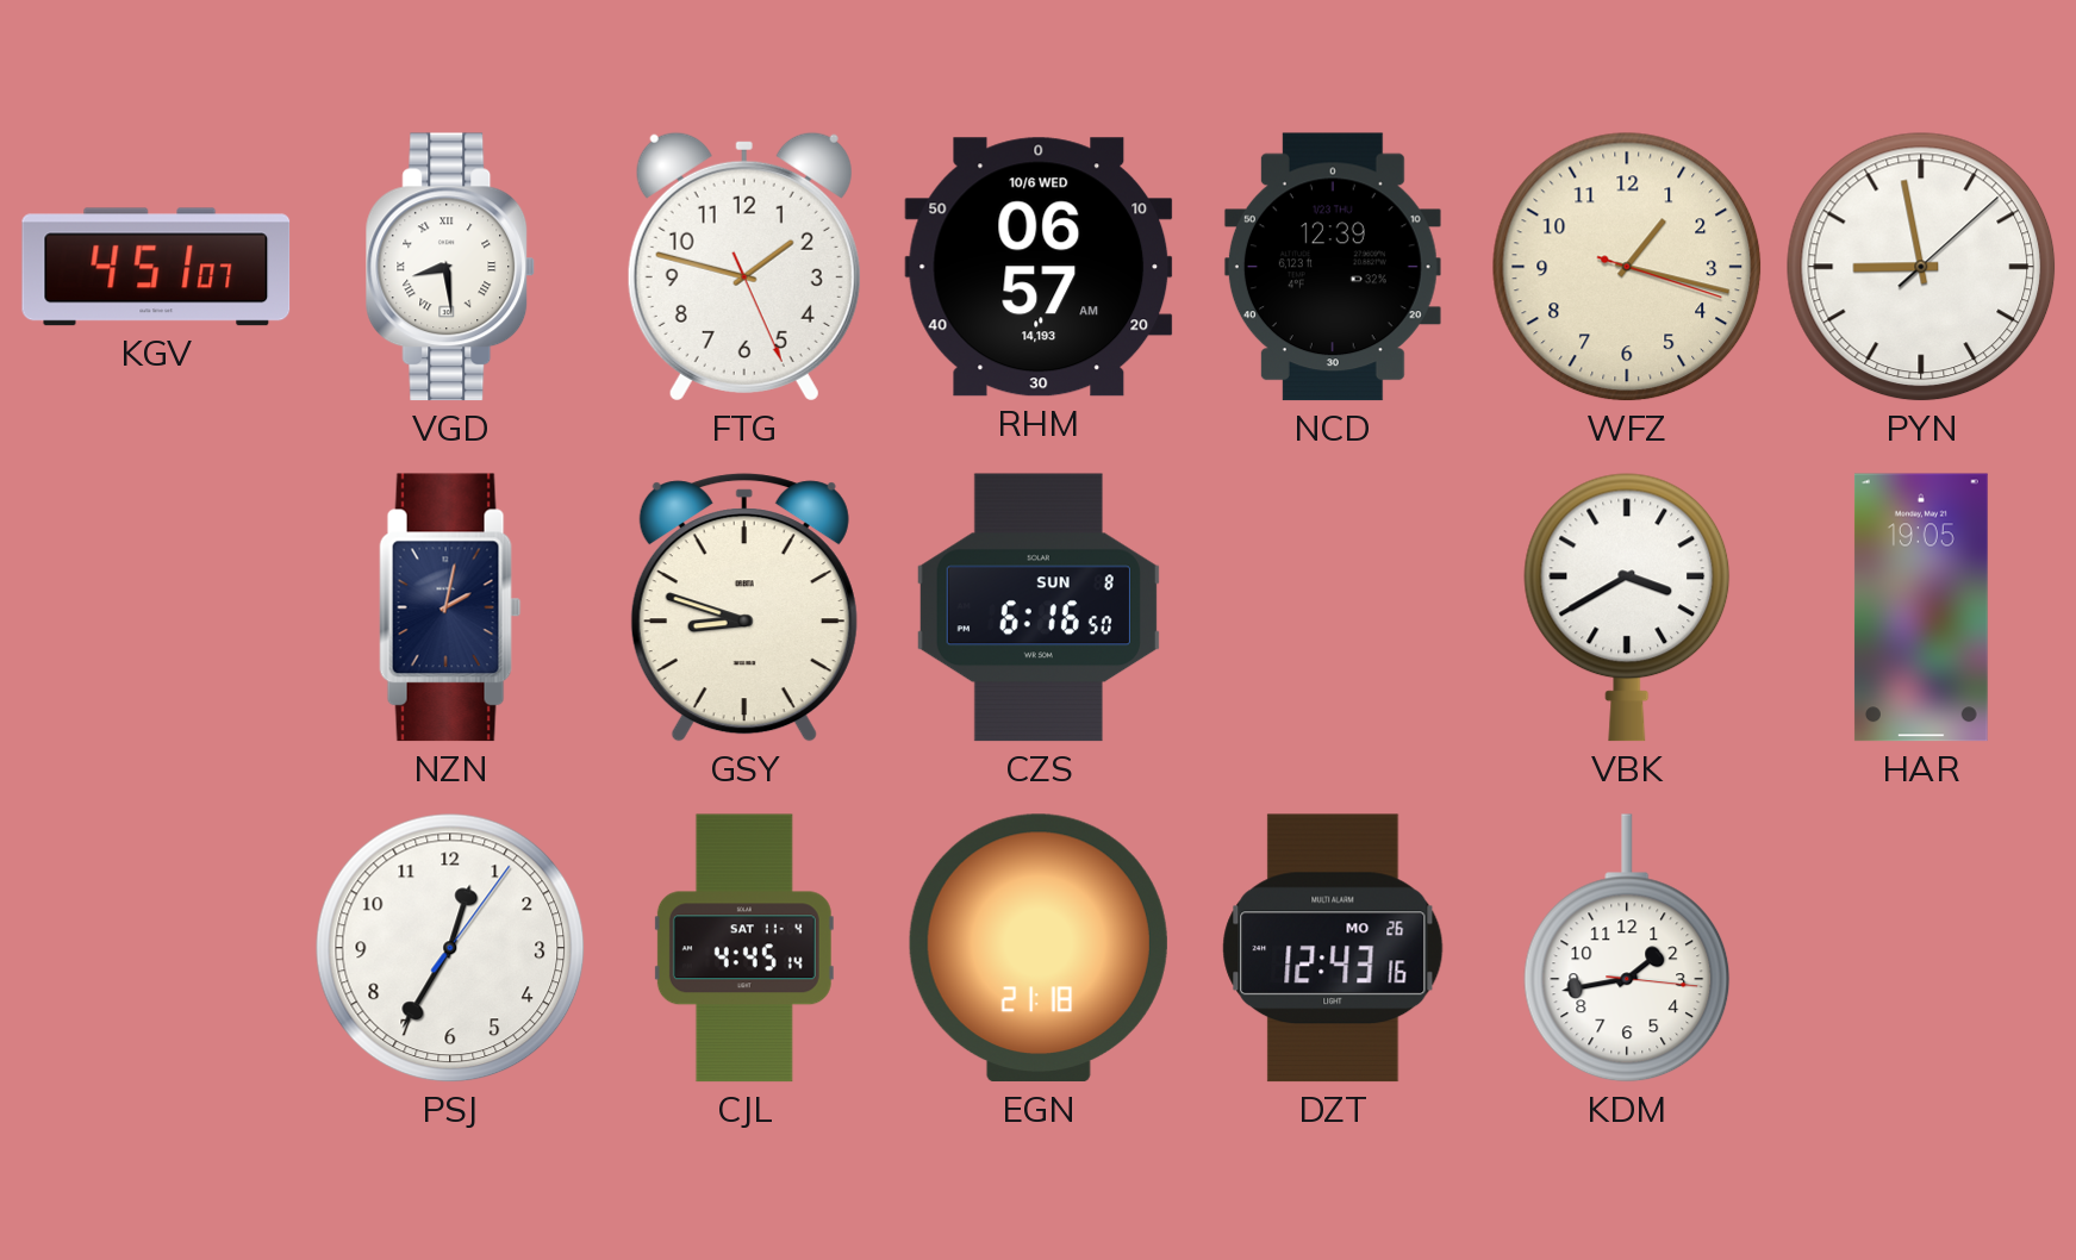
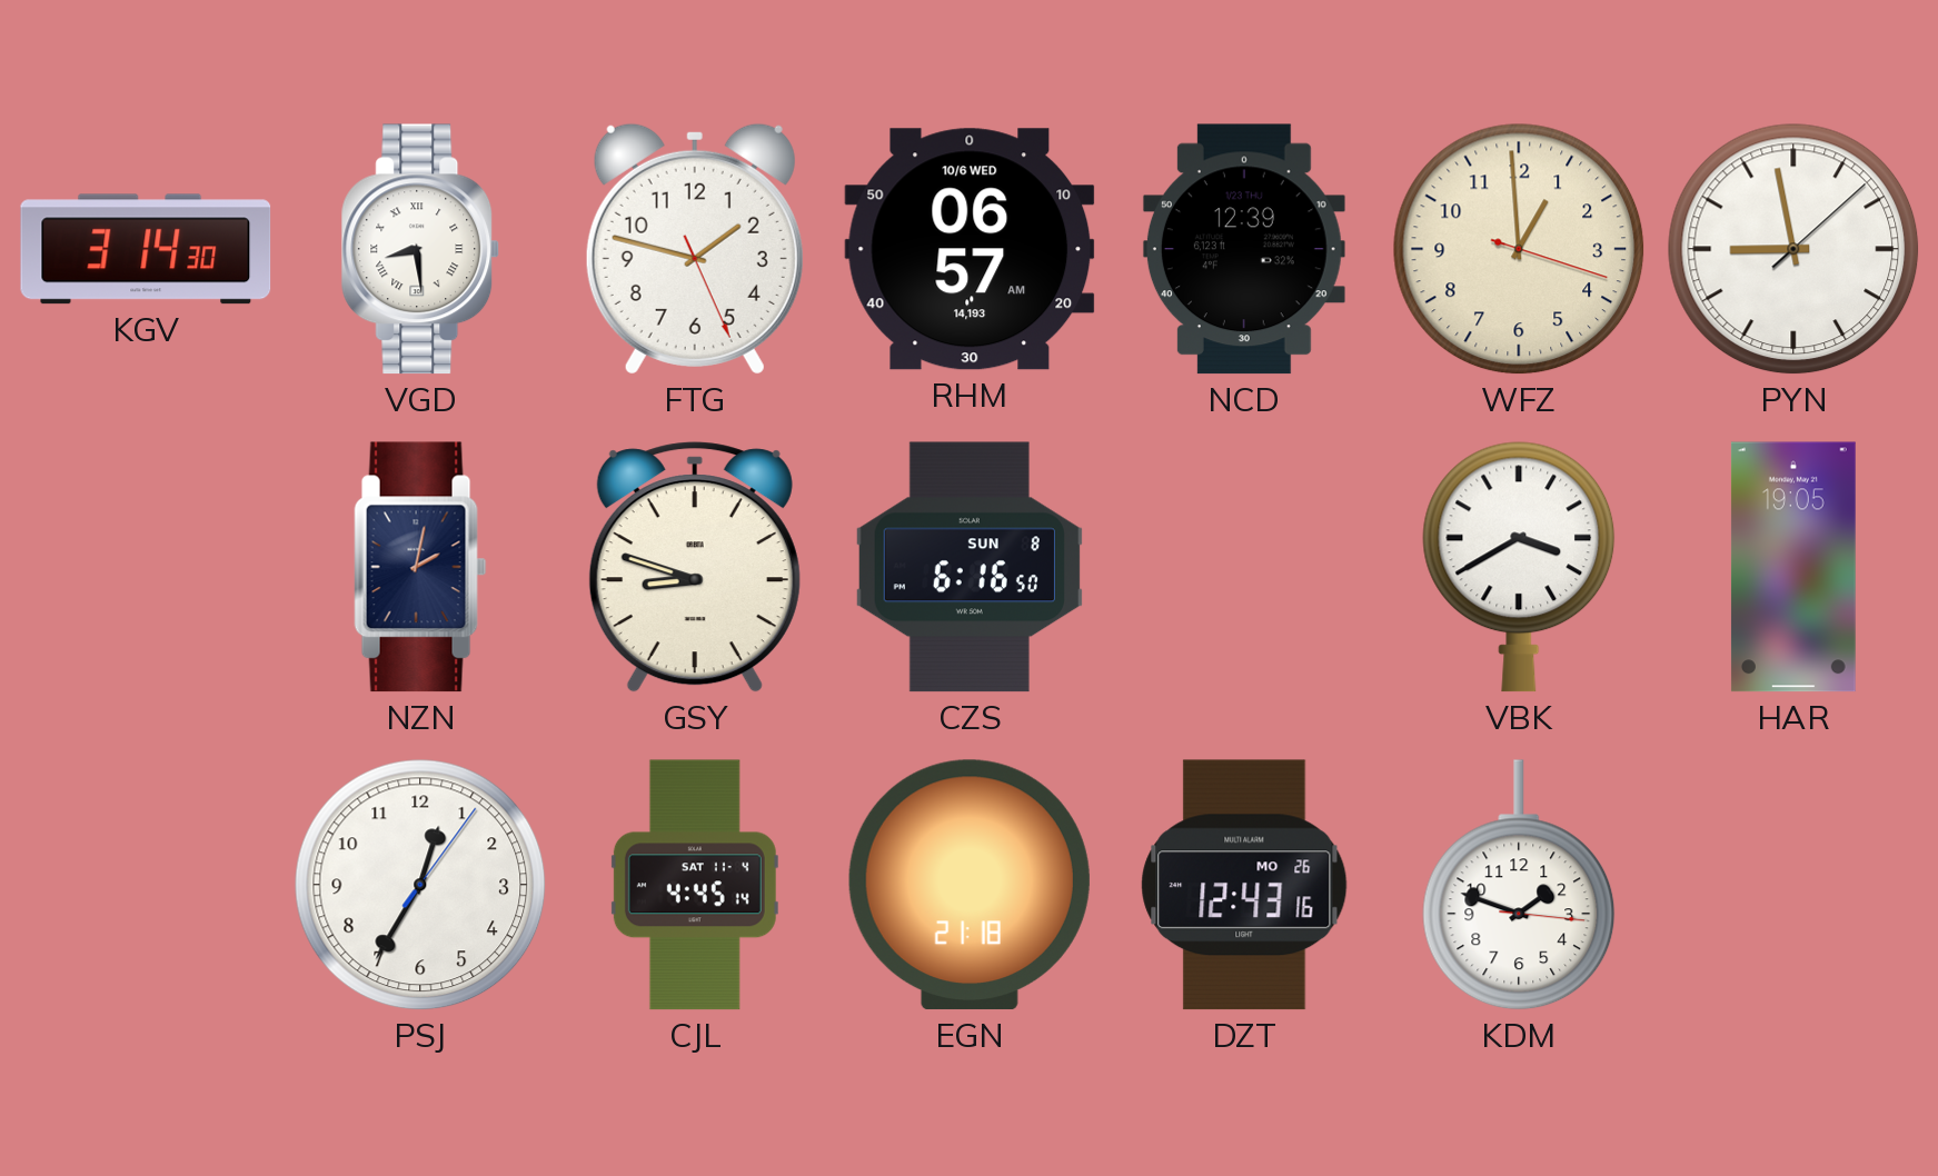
KGV: 4:51 -> 3:14
WFZ: 1:17 -> 12:59
KDM: 1:43 -> 1:48
